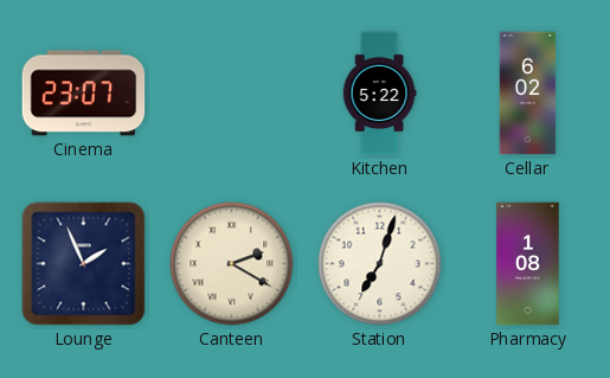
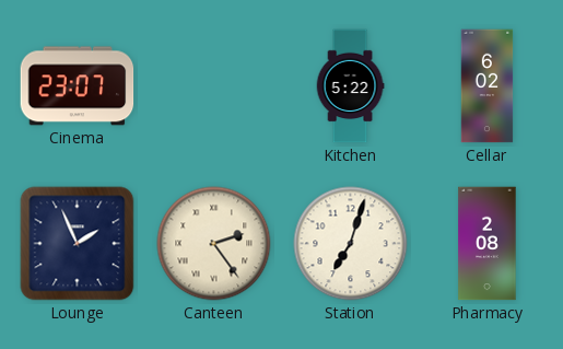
Canteen: 2:20 -> 2:24
Pharmacy: 1:08 -> 2:08
